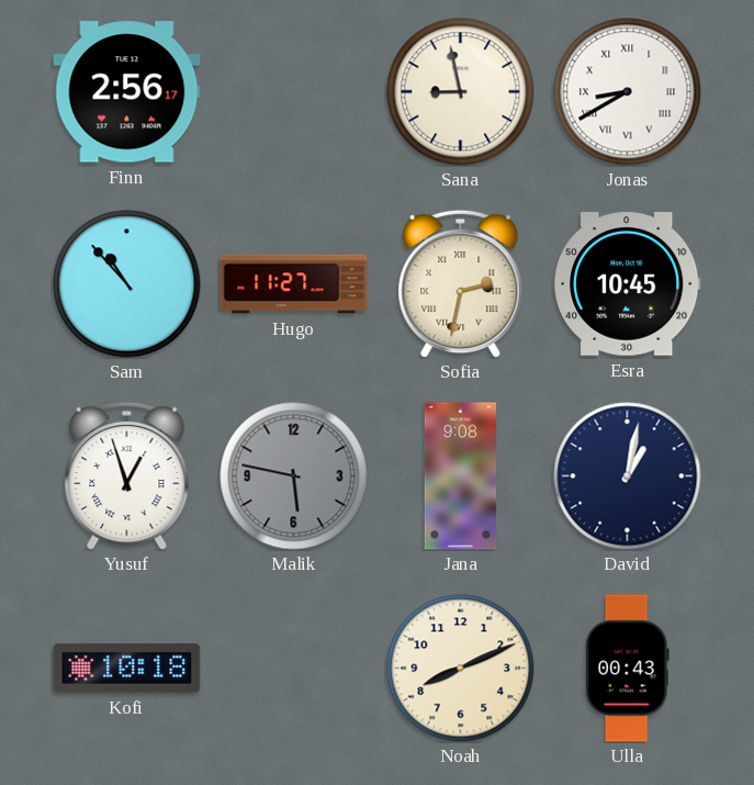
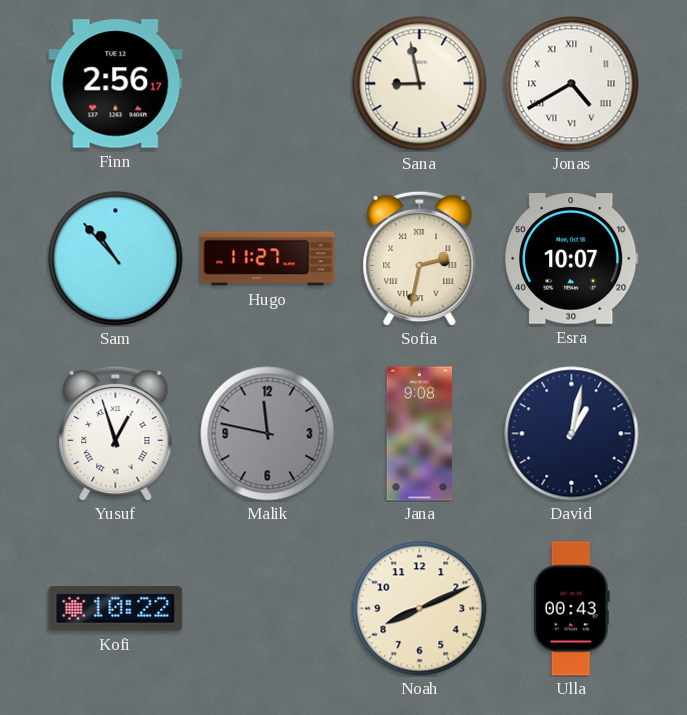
Jonas: 8:40 -> 4:40
Esra: 10:45 -> 10:07
Malik: 5:47 -> 11:47
Kofi: 10:18 -> 10:22
